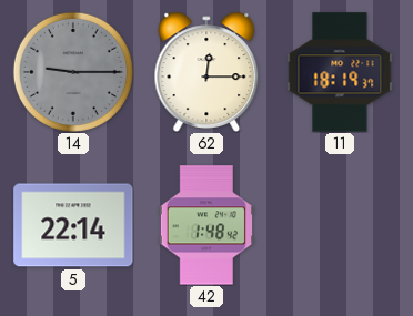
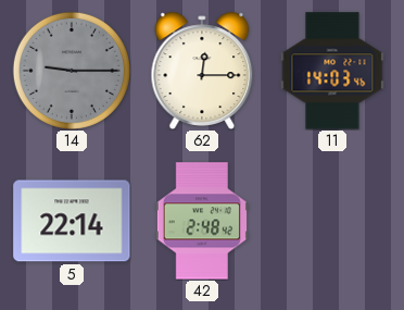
11: 18:19 -> 14:03
42: 1:48 -> 2:48
